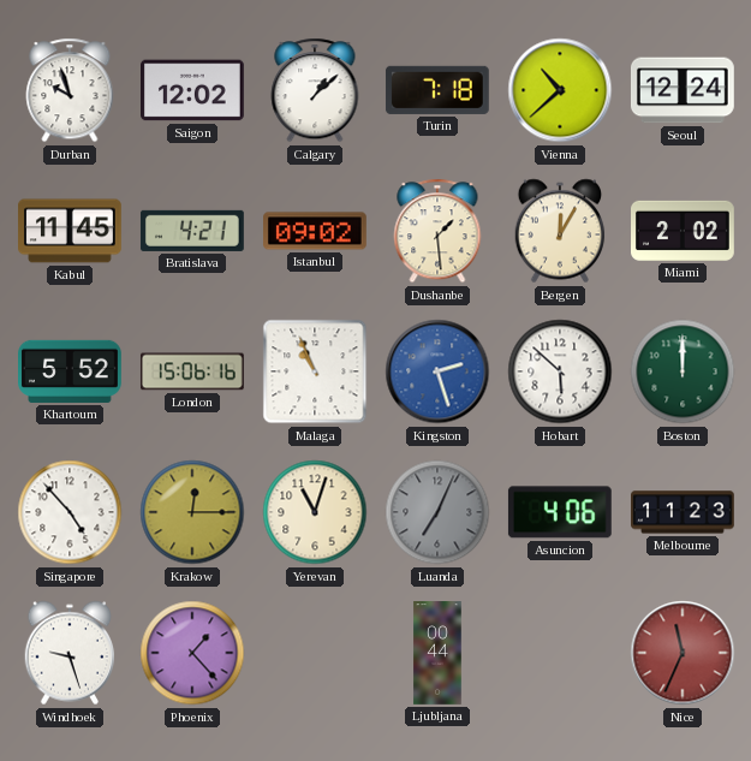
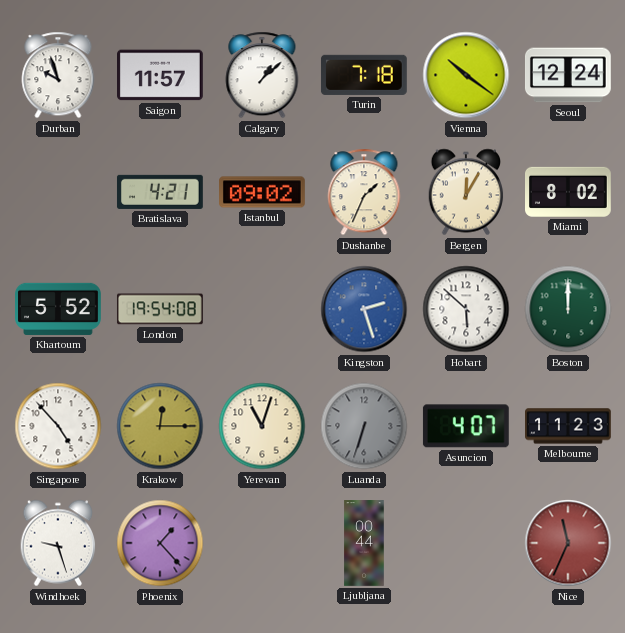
Saigon: 12:02 -> 11:57
Vienna: 10:38 -> 10:21
Kabul: 11:45 -> none
Dushanbe: 1:29 -> 1:34
Miami: 2:02 -> 8:02
London: 15:06 -> 19:54
Malaga: 10:56 -> none
Luanda: 7:04 -> 6:33
Asuncion: 4:06 -> 4:07
